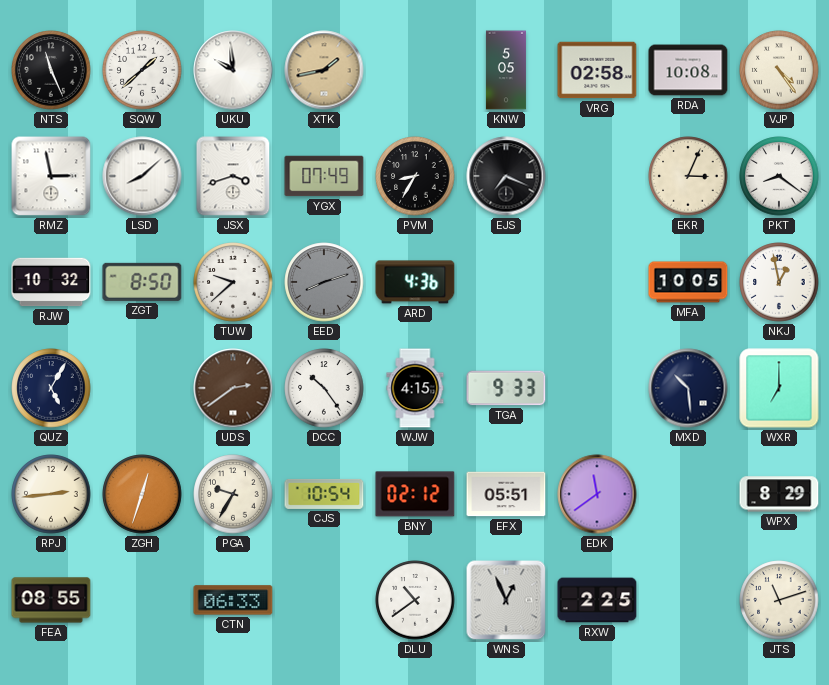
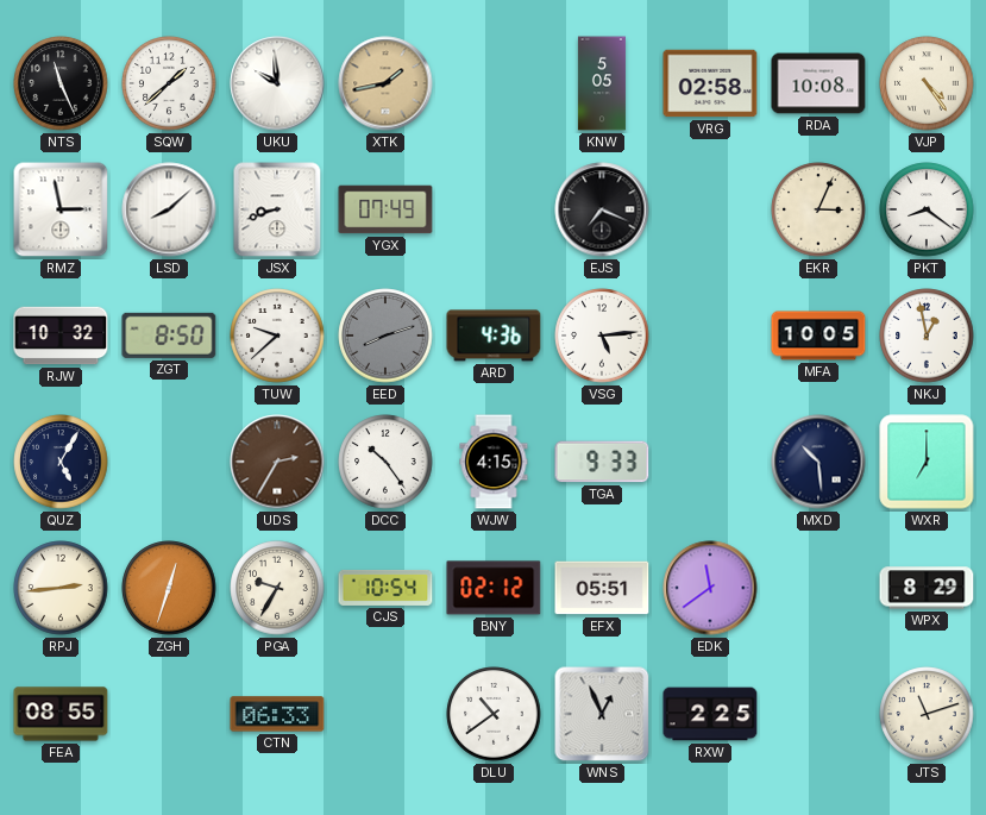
JSX: 3:42 -> 8:42
PVM: 8:35 -> none
VSG: none -> 5:14
UDS: 2:39 -> 2:35
